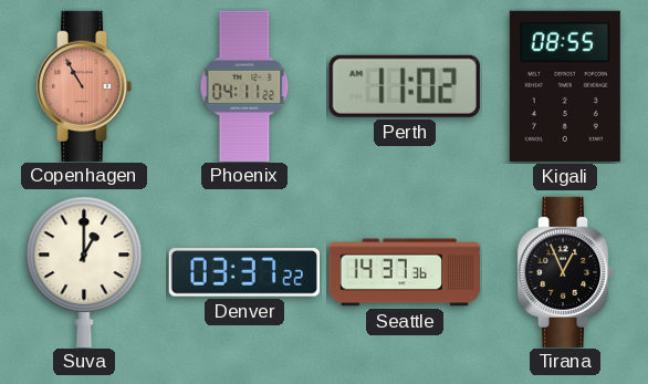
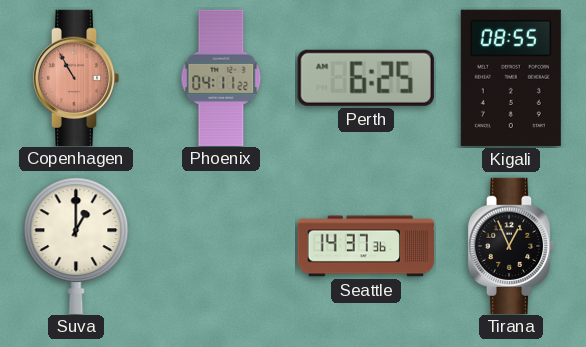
Perth: 11:02 -> 6:25
Denver: 03:37 -> none
